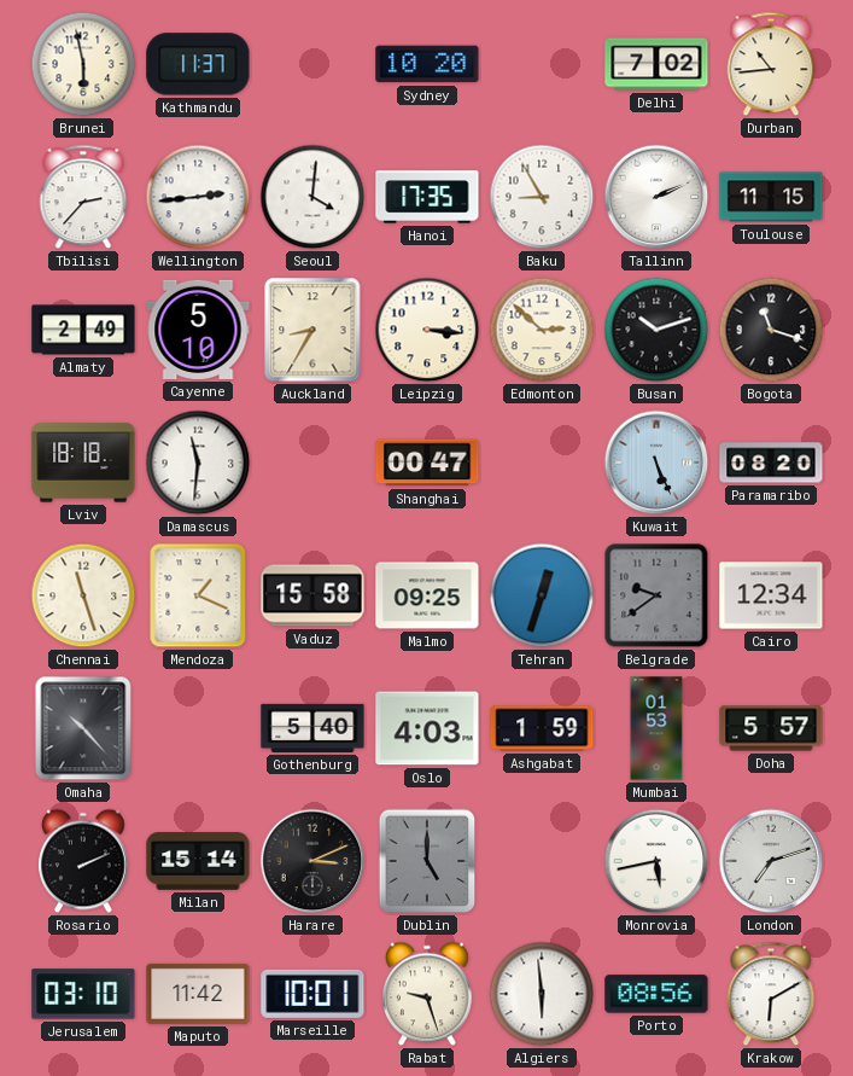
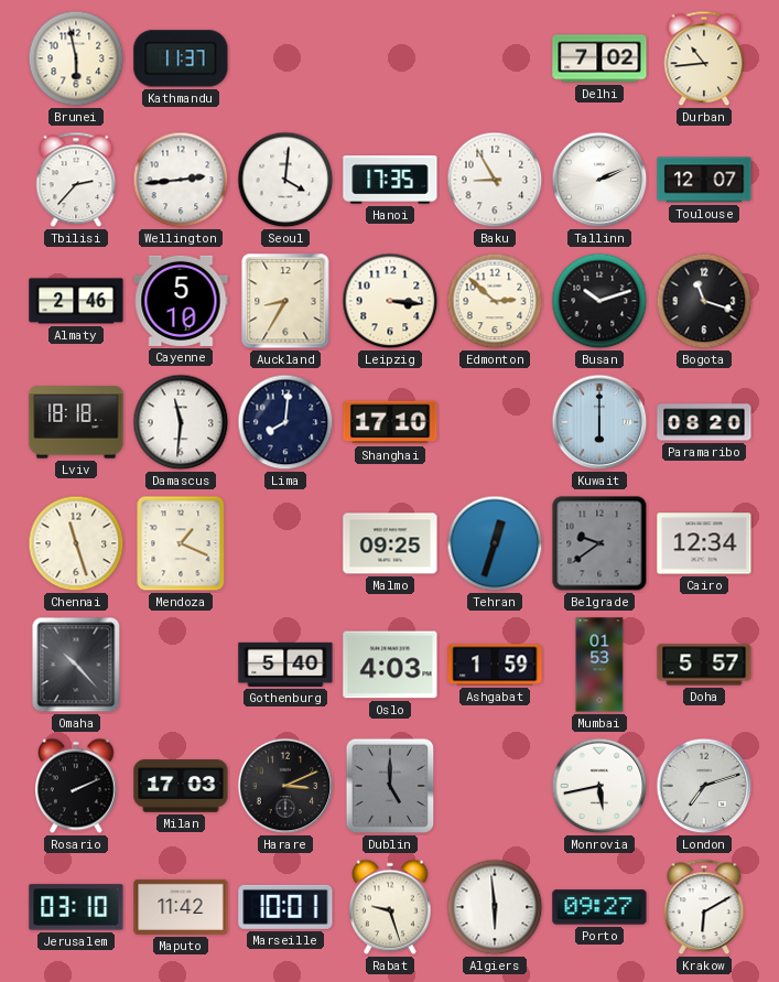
Sydney: 10:20 -> none
Toulouse: 11:15 -> 12:07
Almaty: 2:49 -> 2:46
Lima: none -> 8:01
Shanghai: 00:47 -> 17:10
Kuwait: 5:26 -> 6:00
Vaduz: 15:58 -> none
Milan: 15:14 -> 17:03
Porto: 08:56 -> 09:27
